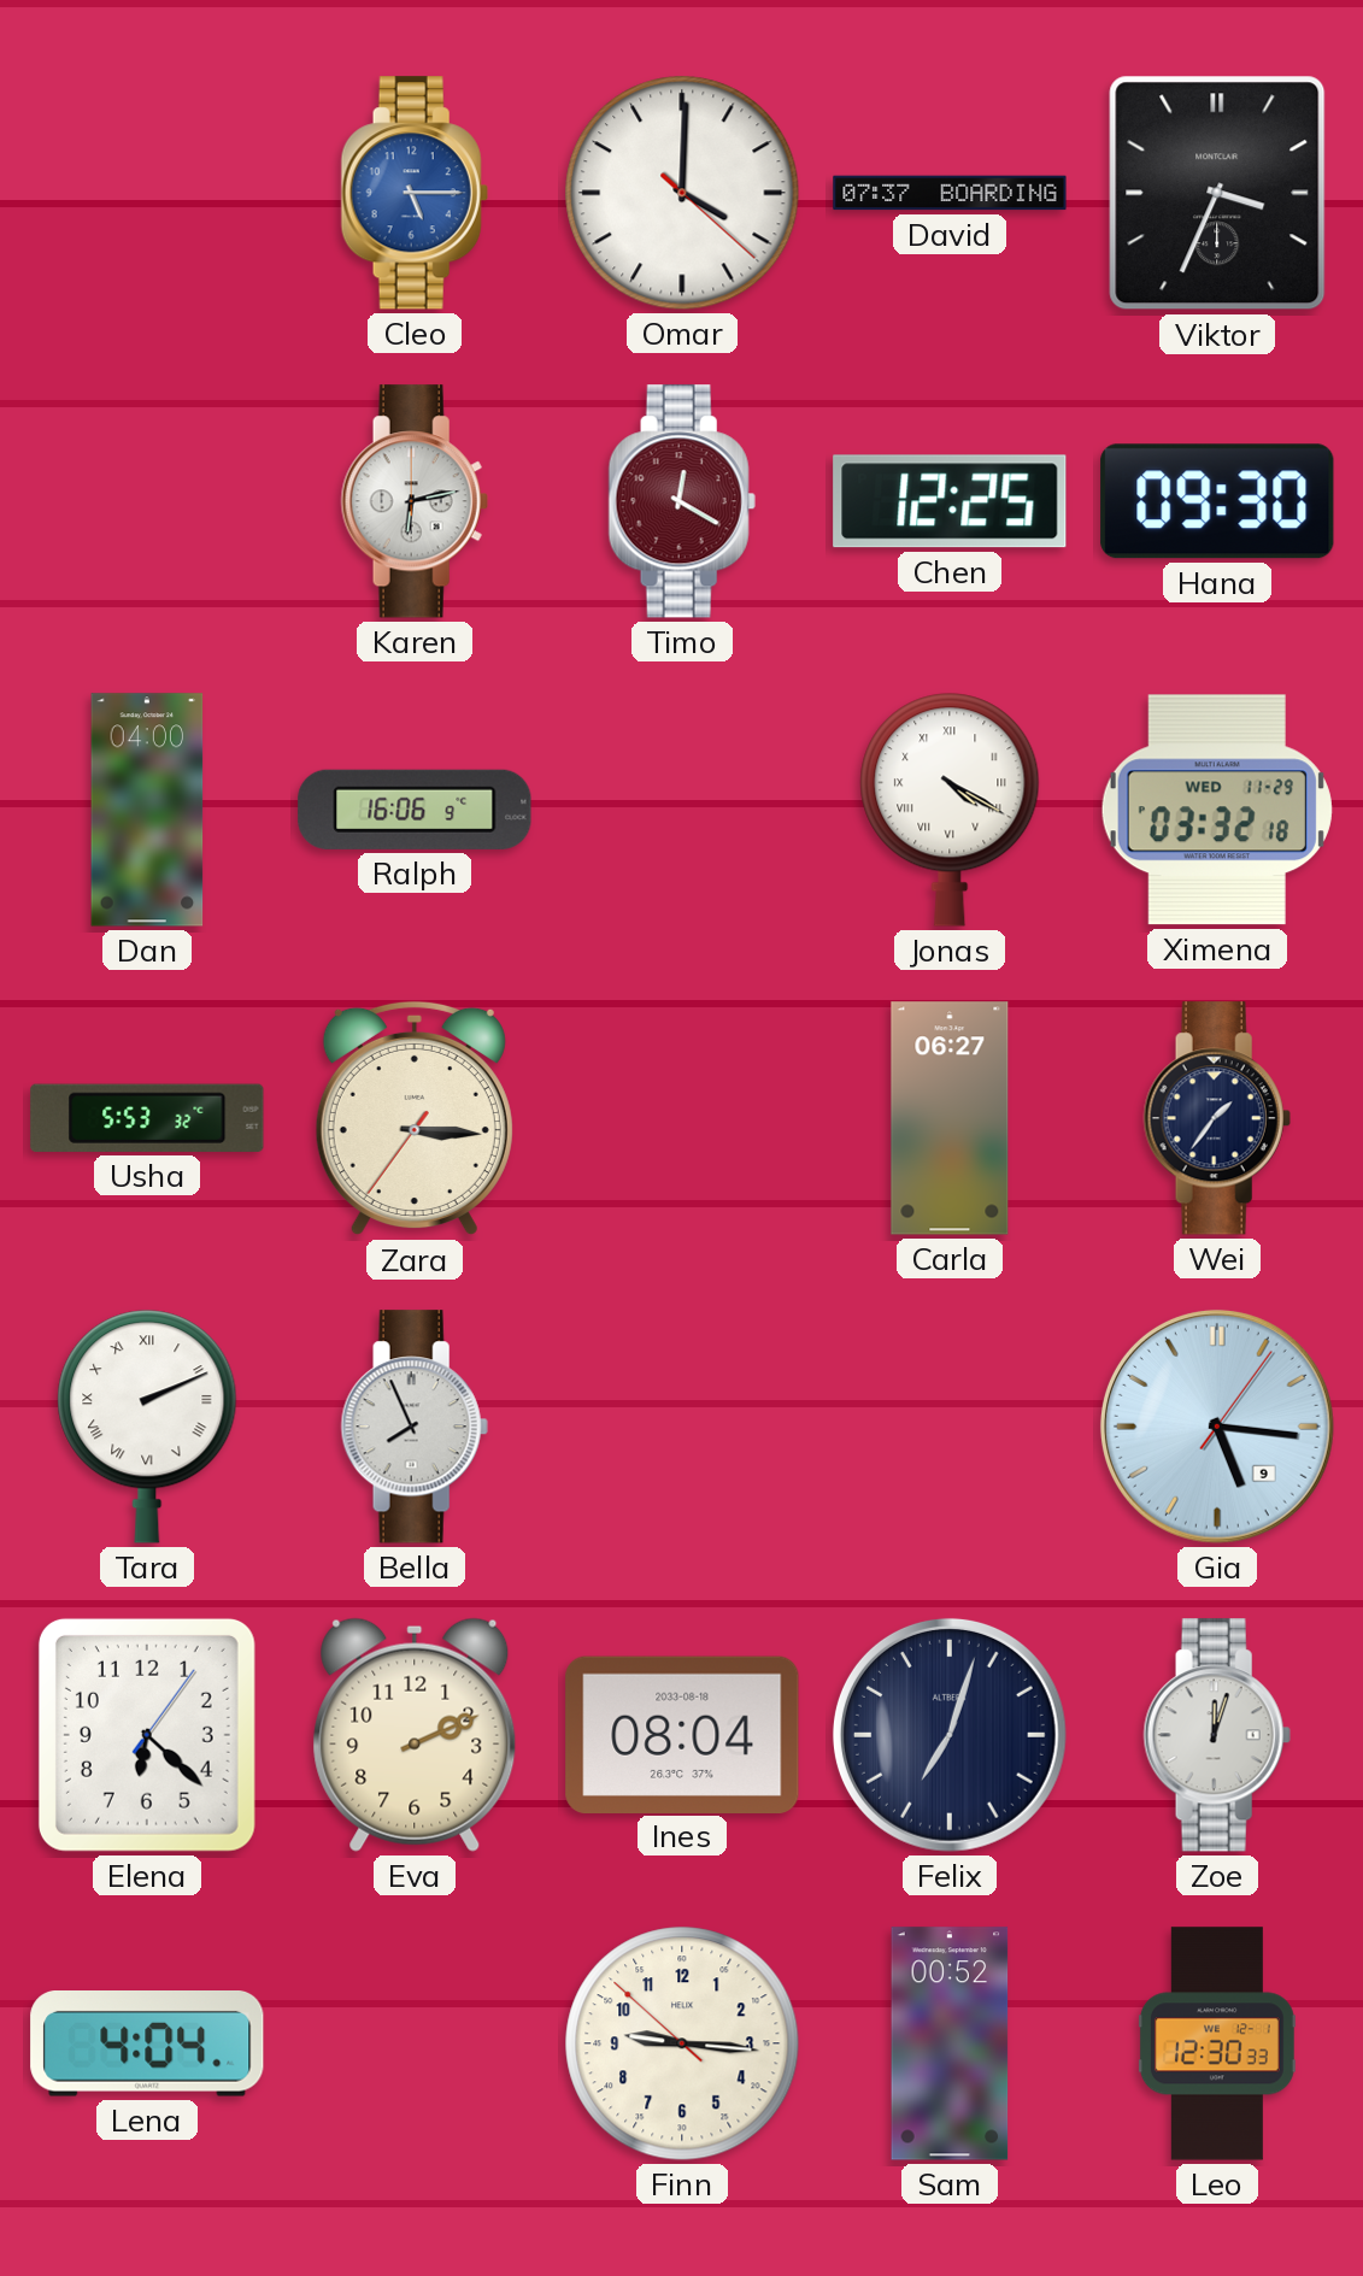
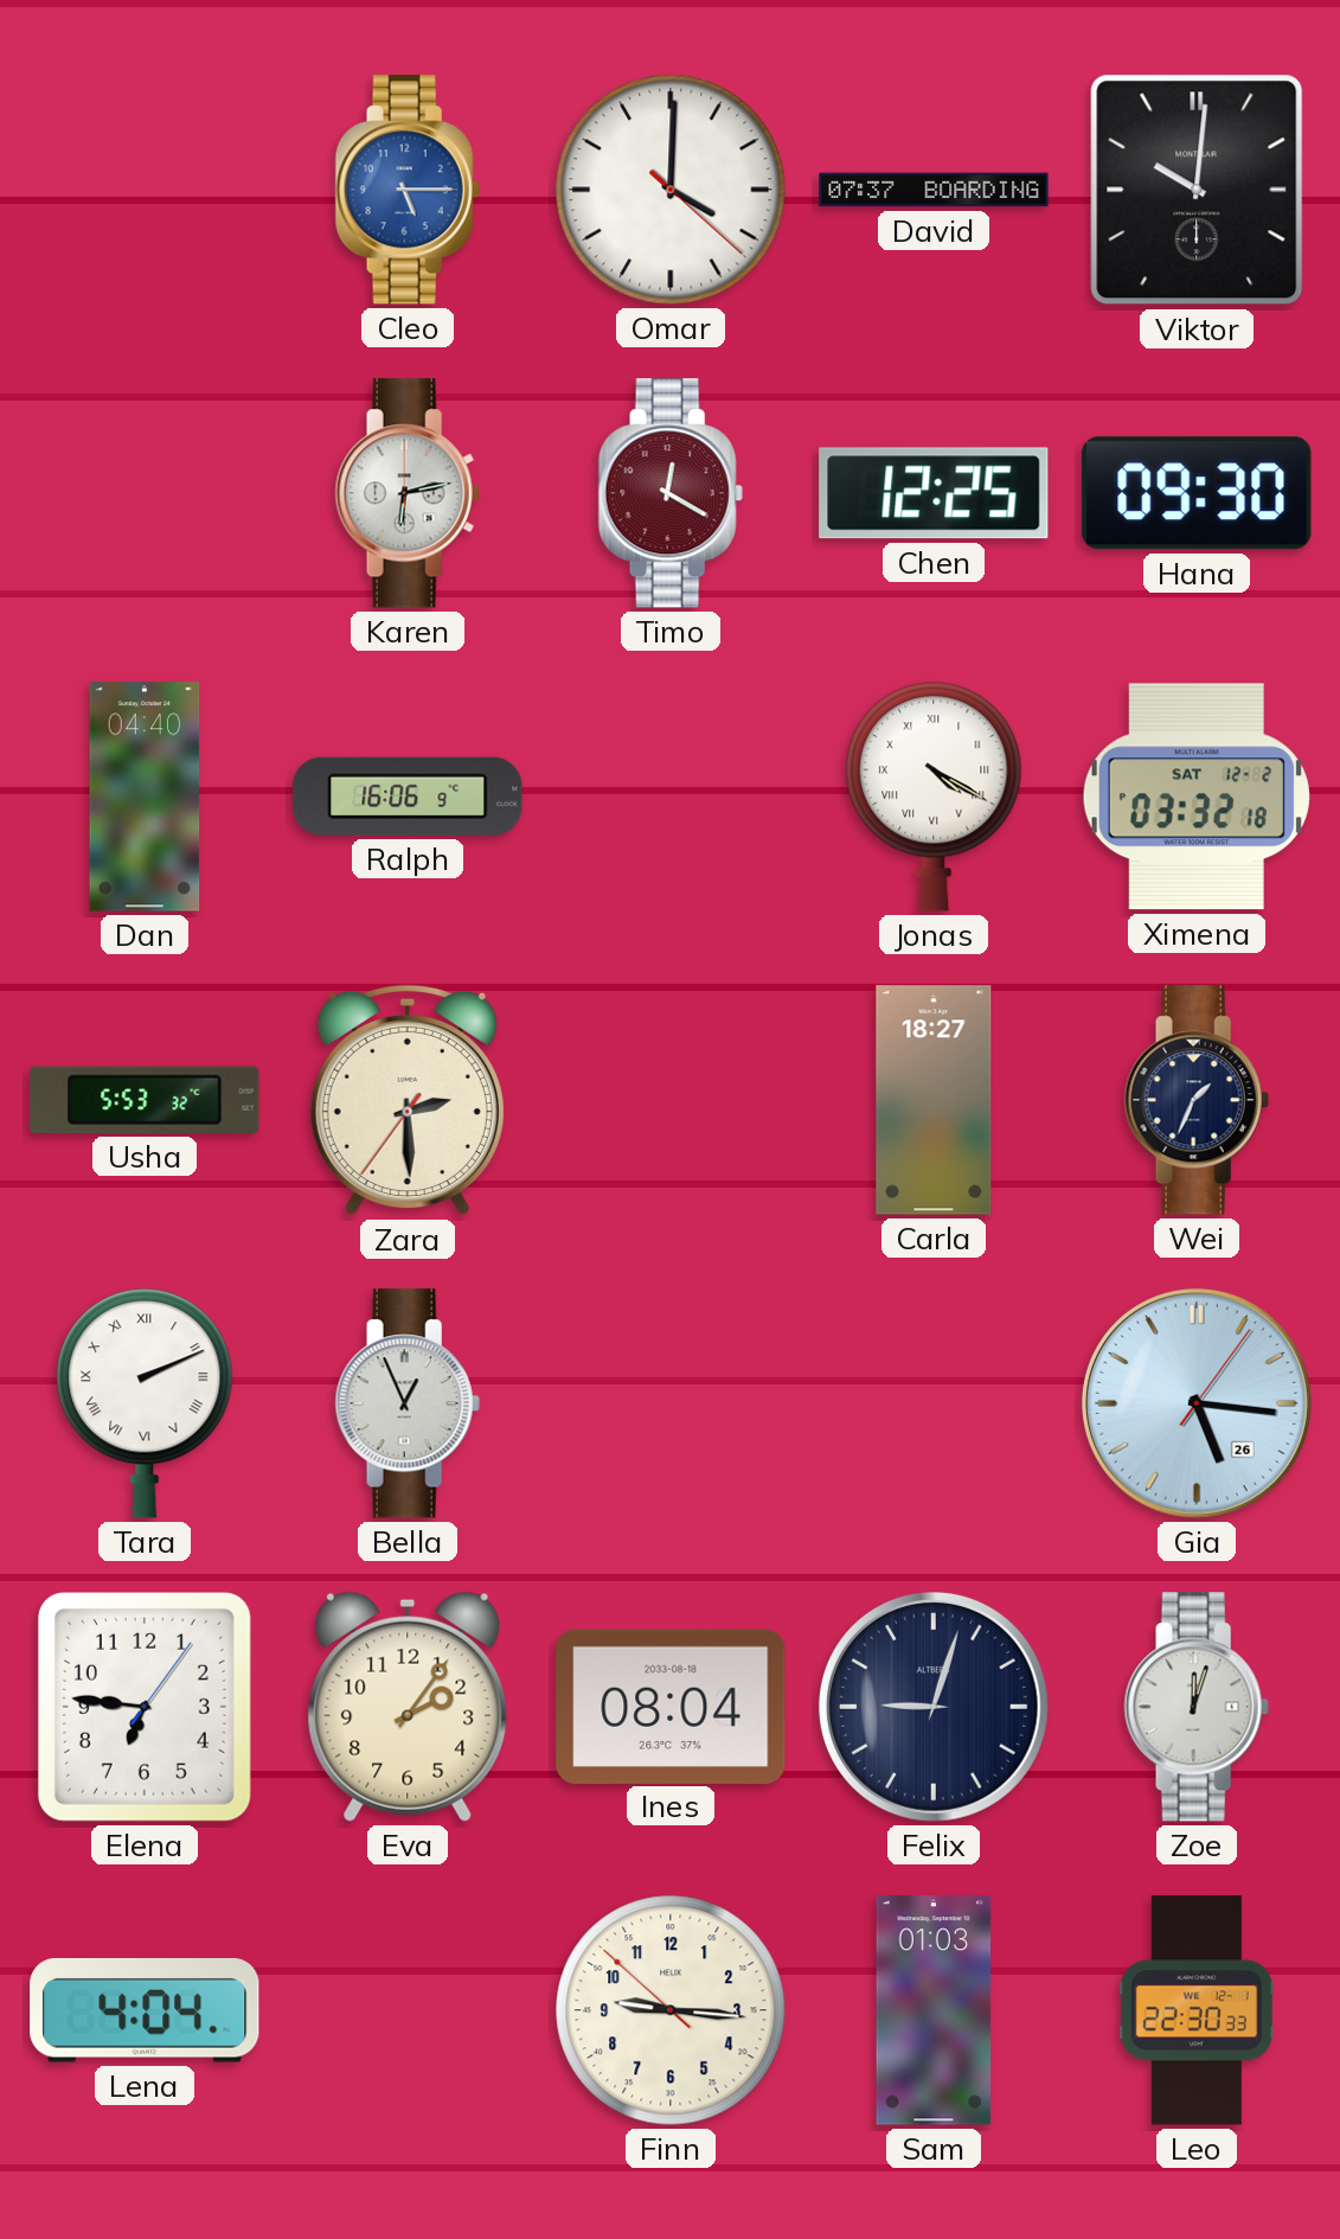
Viktor: 3:34 -> 10:01
Dan: 04:00 -> 04:40
Ximena date: WED 11-29 -> SAT 12-2
Zara: 3:15 -> 2:29
Carla: 06:27 -> 18:27
Wei: 1:36 -> 1:34
Bella: 7:56 -> 12:56
Gia date: 9 -> 26
Elena: 6:22 -> 6:46
Eva: 2:11 -> 2:06
Felix: 7:03 -> 9:03
Sam: 00:52 -> 01:03
Leo: 12:30 -> 22:30
